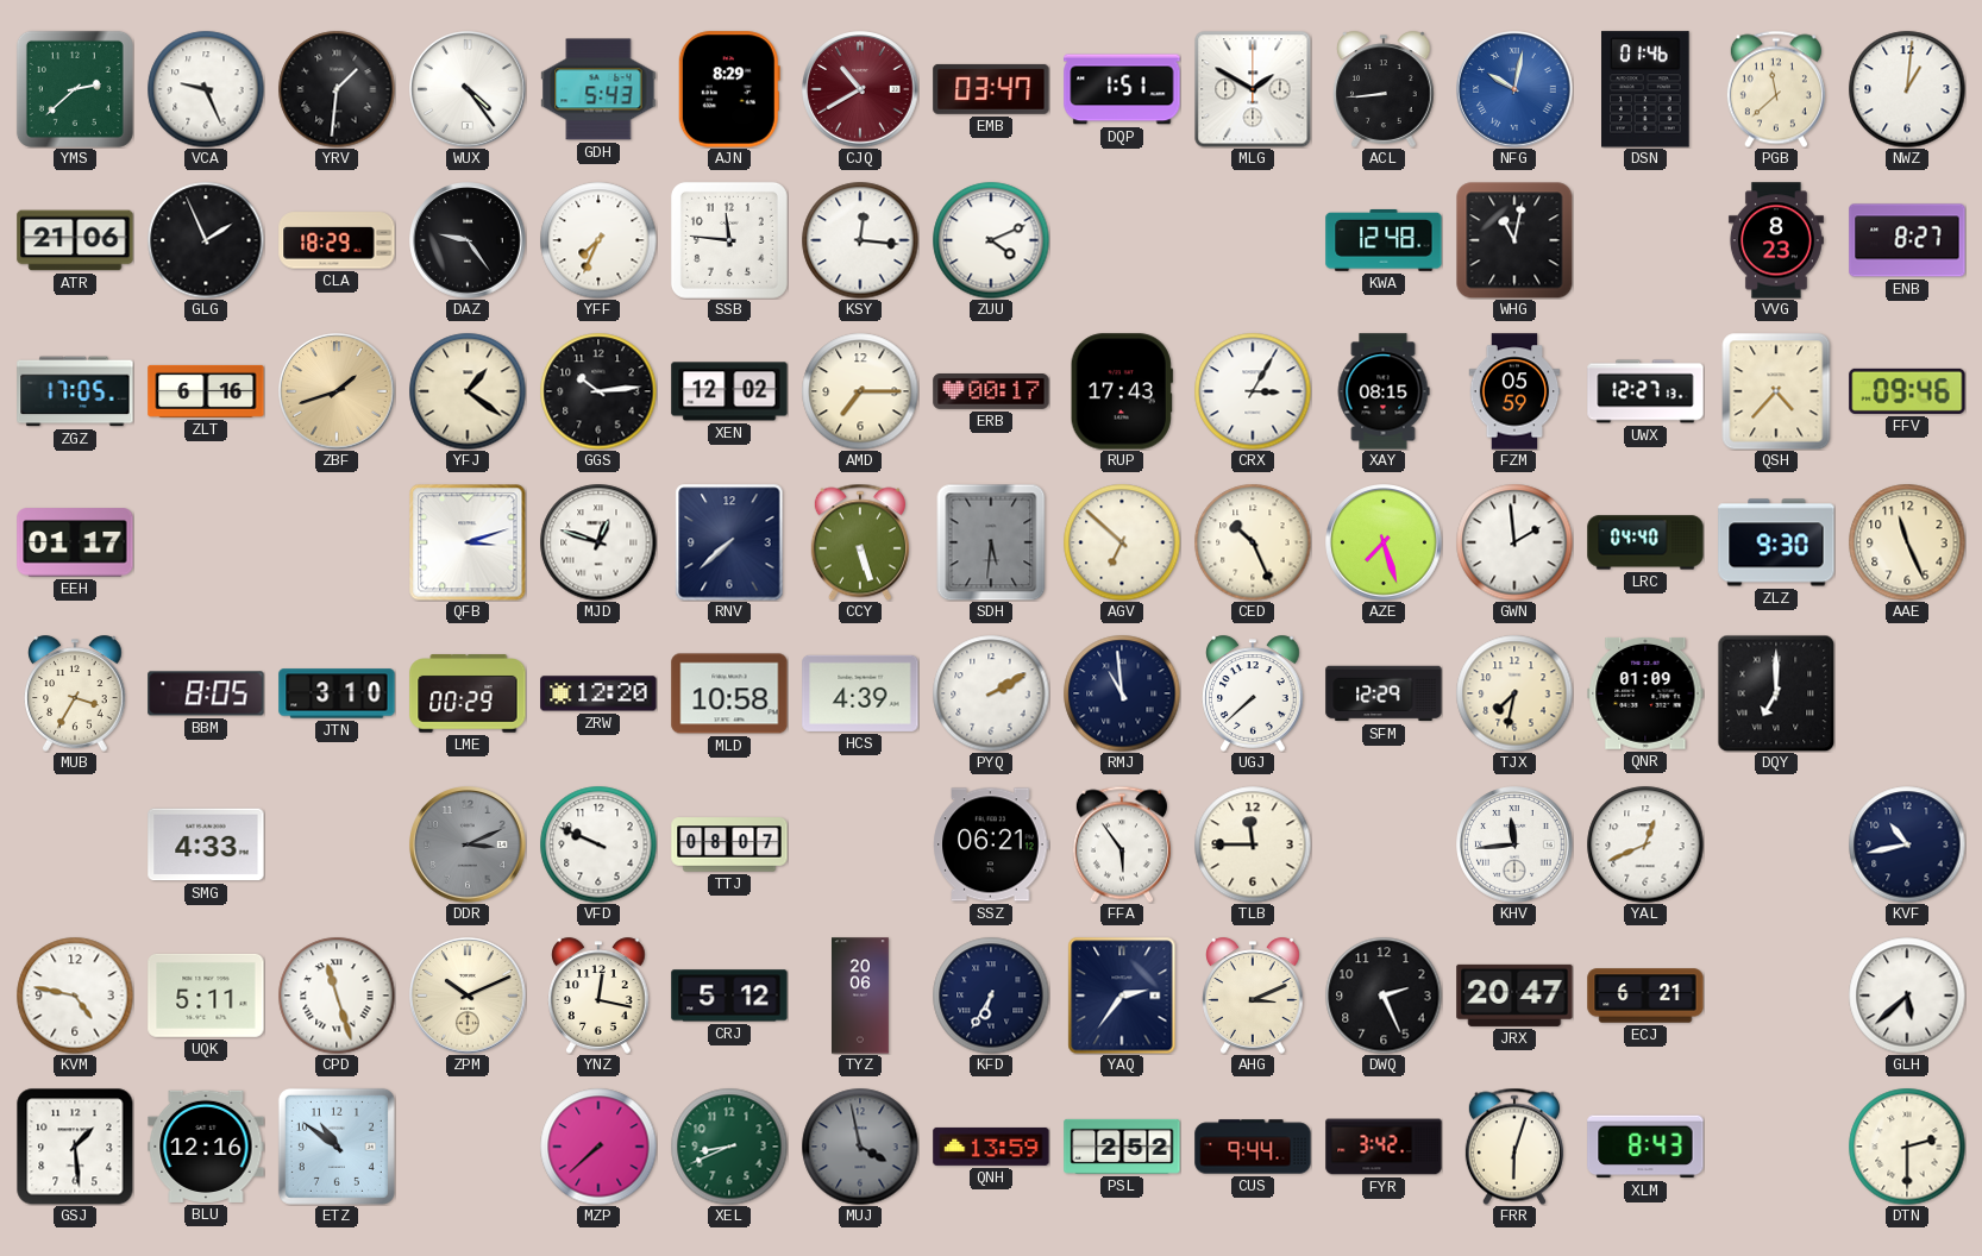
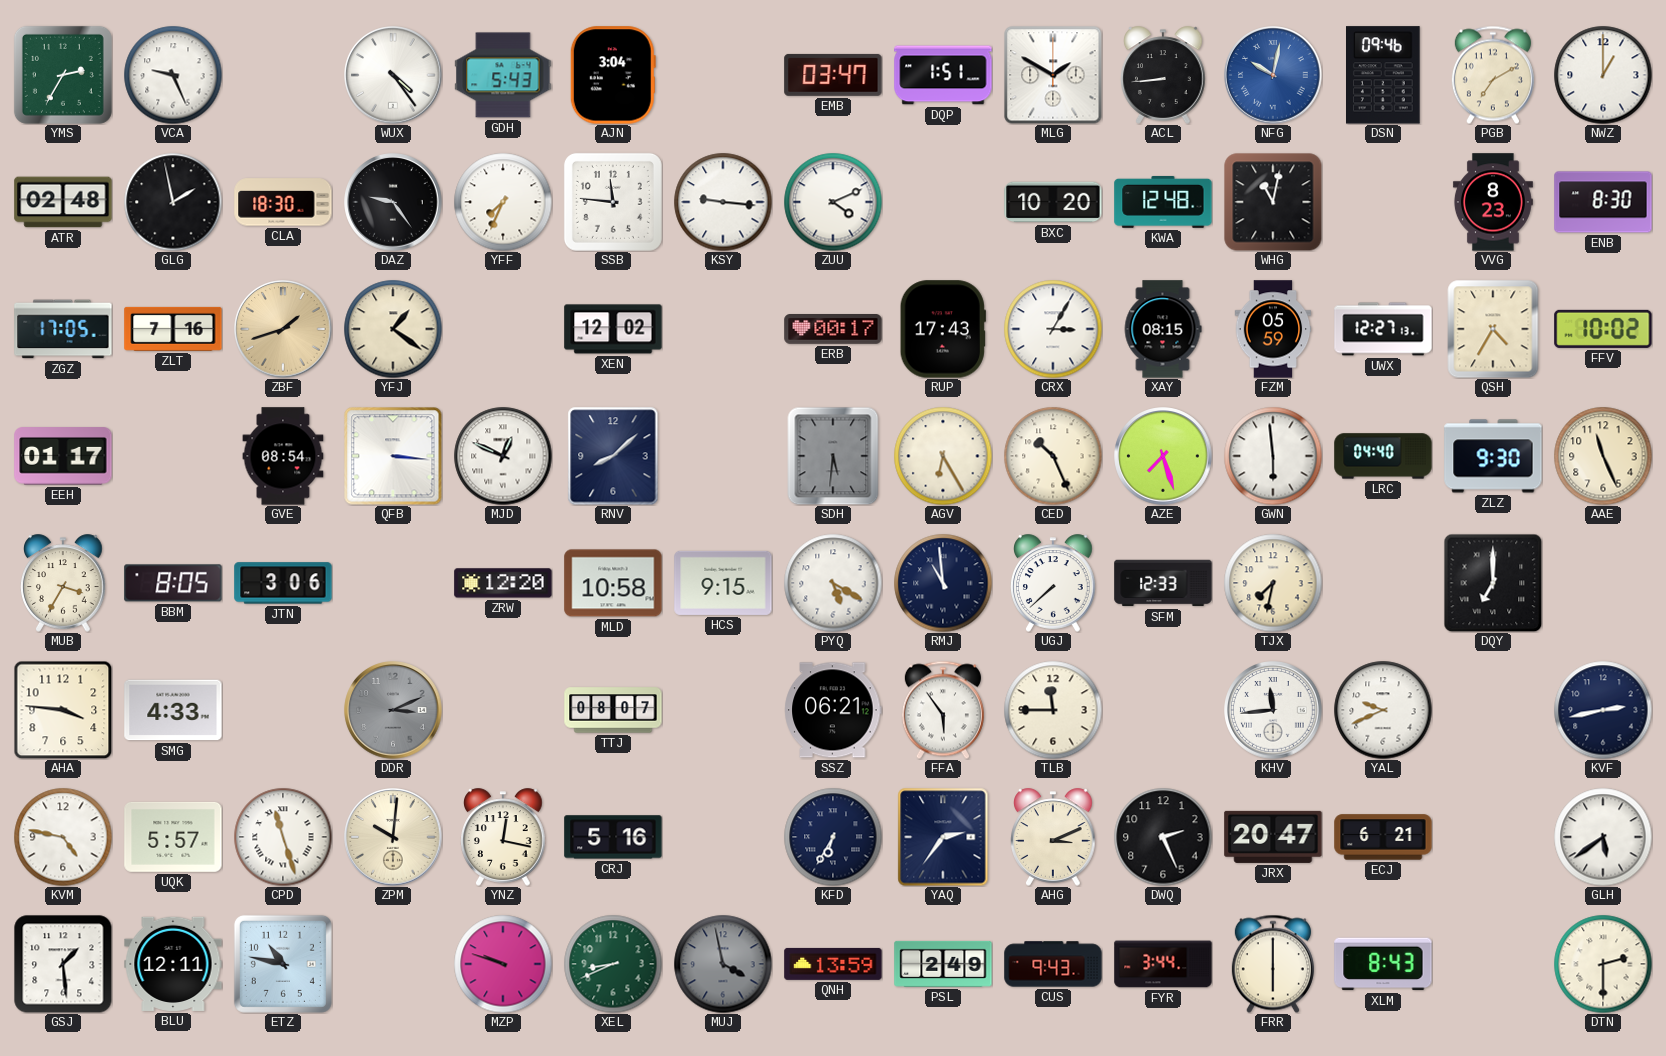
YMS: 2:38 -> 2:35
YRV: 1:31 -> none
AJN: 8:29 -> 3:04
CJQ: 10:40 -> none
DSN: 01:46 -> 09:46
PGB: 11:38 -> 7:10
NWZ: 1:01 -> 1:00
ATR: 21:06 -> 02:48
GLG: 1:56 -> 1:58
CLA: 18:29 -> 18:30
KSY: 12:16 -> 9:16
BXC: none -> 10:20
ENB: 8:27 -> 8:30
ZLT: 6:16 -> 7:16
GGS: 10:14 -> none
AMD: 7:15 -> none
QSH: 4:37 -> 4:35
FFV: 09:46 -> 10:02
GVE: none -> 08:54
QFB: 3:12 -> 3:16
MJD: 12:48 -> 12:49
RNV: 7:38 -> 8:08
CCY: 5:27 -> none
AGV: 6:52 -> 6:25
GWN: 1:59 -> 5:59
JTN: 3:10 -> 3:06
LME: 00:29 -> none
HCS: 4:39 -> 9:15
PYQ: 2:10 -> 5:20
SFM: 12:29 -> 12:33
QNR: 01:09 -> none
AHA: none -> 3:46
VFD: 9:49 -> none
YAL: 12:41 -> 9:41
KVF: 10:43 -> 2:43
UQK: 5:11 -> 5:57
ZPM: 10:11 -> 10:01
CRJ: 5:12 -> 5:16
TYZ: 20:06 -> none
GLH: 5:38 -> 5:39
BLU: 12:16 -> 12:11
ETZ: 10:51 -> 10:47
MZP: 7:38 -> 9:48
PSL: 2:52 -> 2:49
CUS: 9:44 -> 9:43
FYR: 3:42 -> 3:44
FRR: 6:03 -> 6:00
